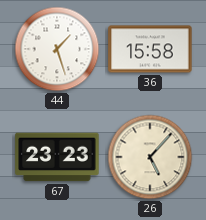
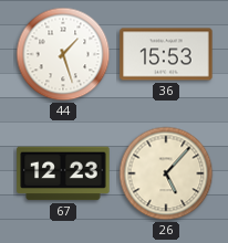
36: 15:58 -> 15:53
67: 23:23 -> 12:23
